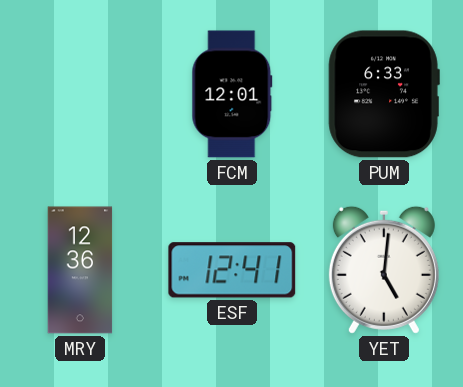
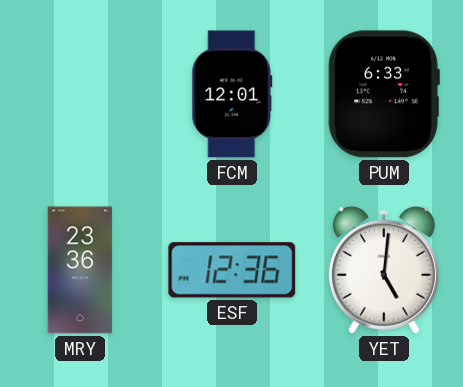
MRY: 12:36 -> 23:36
ESF: 12:41 -> 12:36
